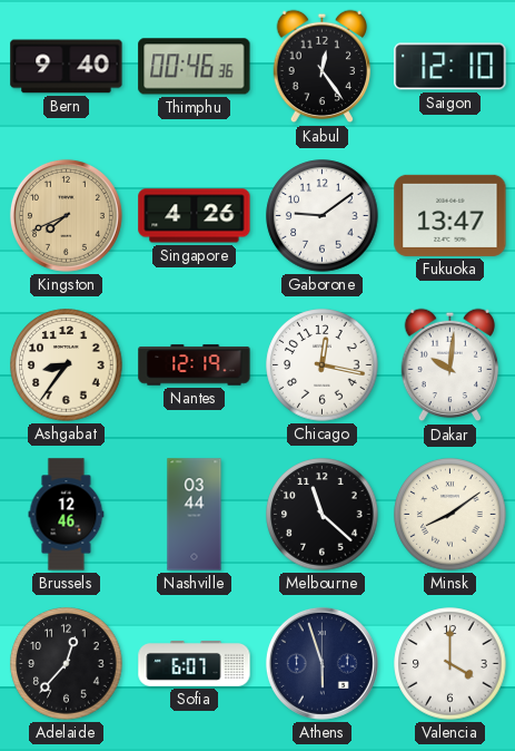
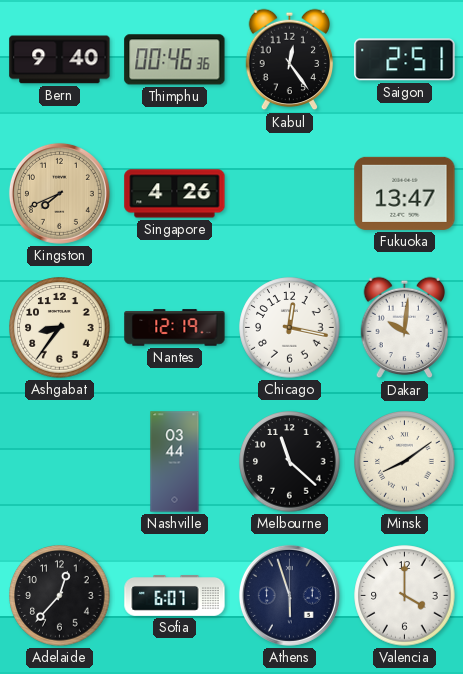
Saigon: 12:10 -> 2:51
Gaborone: 9:09 -> none
Brussels: 12:46 -> none
